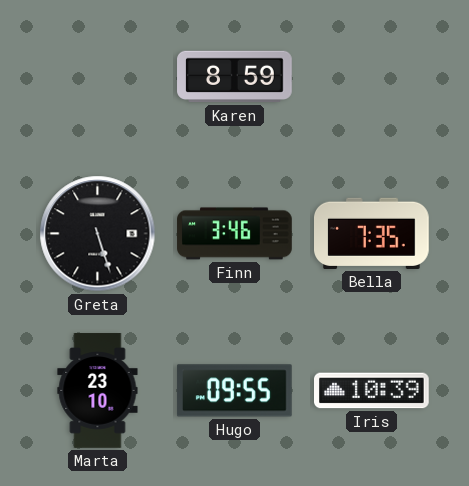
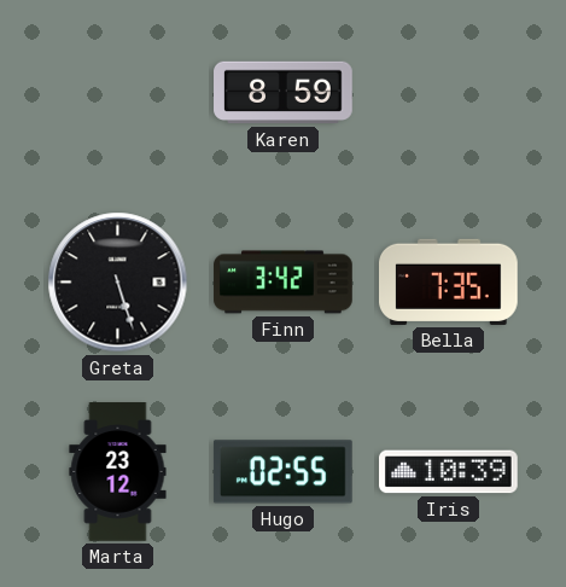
Finn: 3:46 -> 3:42
Marta: 23:10 -> 23:12
Hugo: 09:55 -> 02:55
